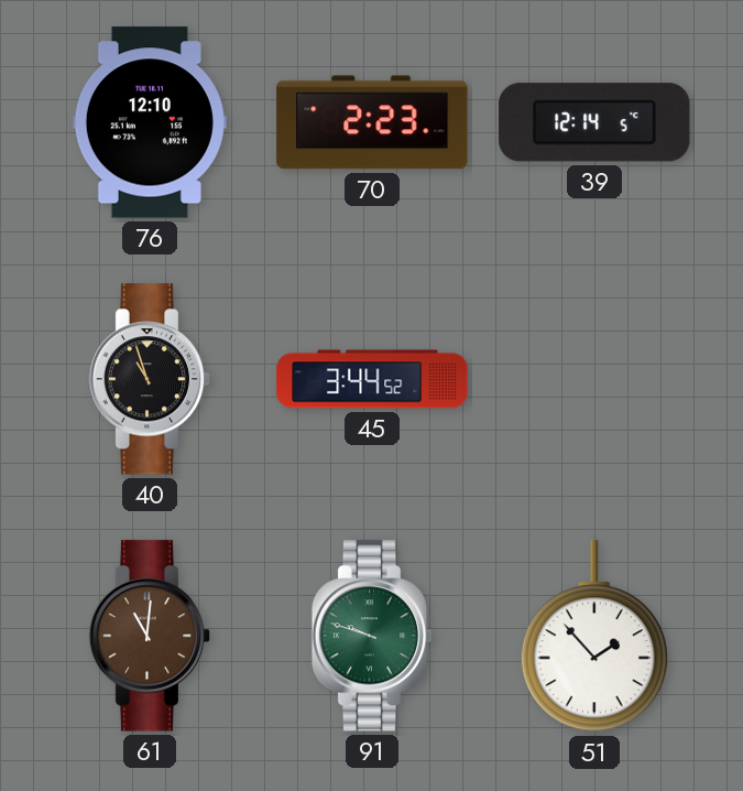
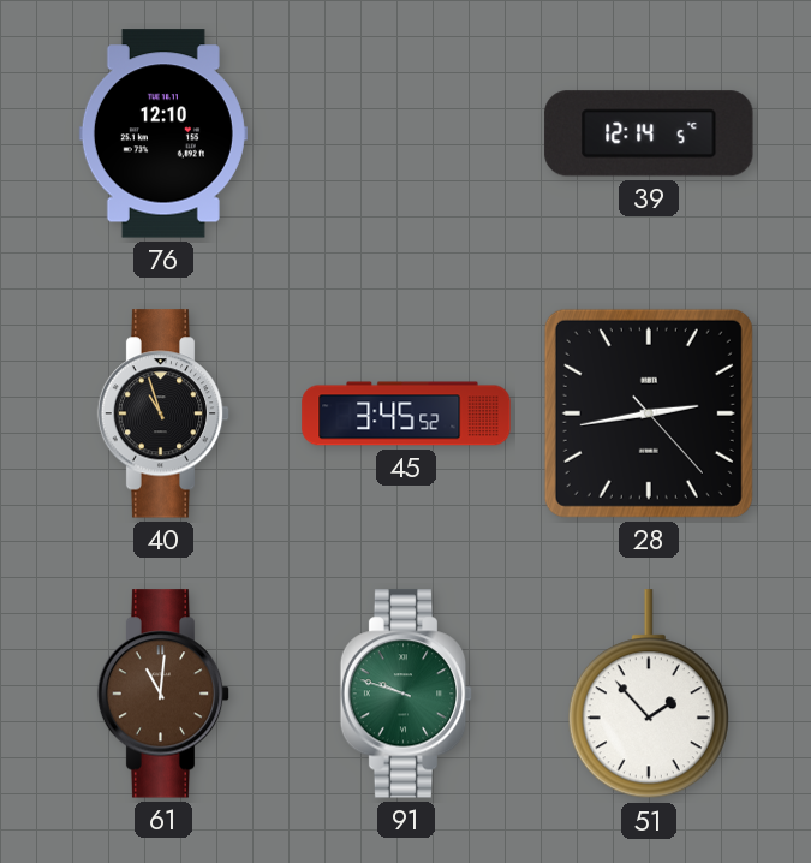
70: 2:23 -> none
45: 3:44 -> 3:45
28: none -> 2:43
